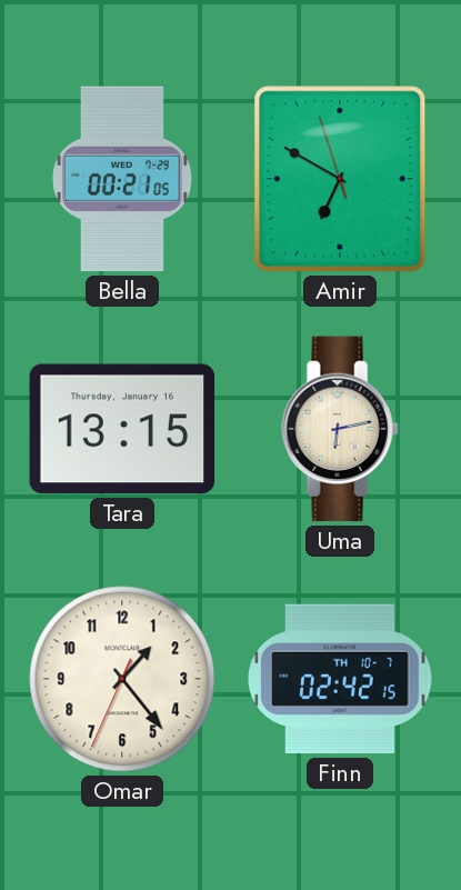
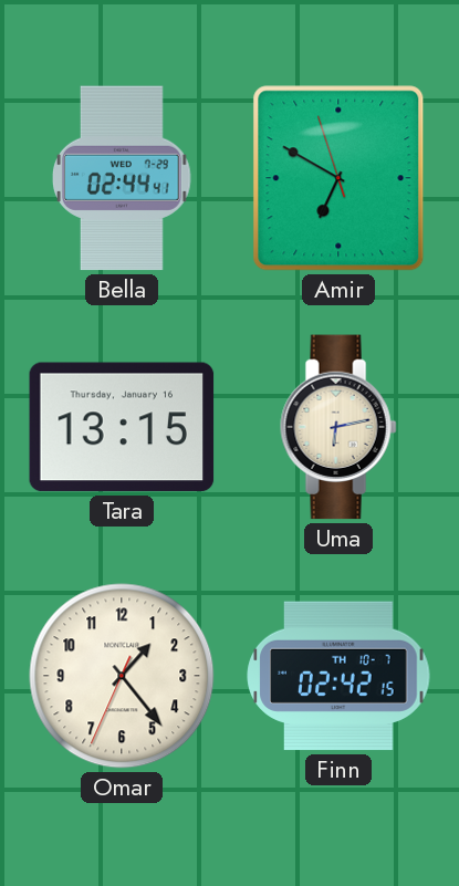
Bella: 00:21 -> 02:44
